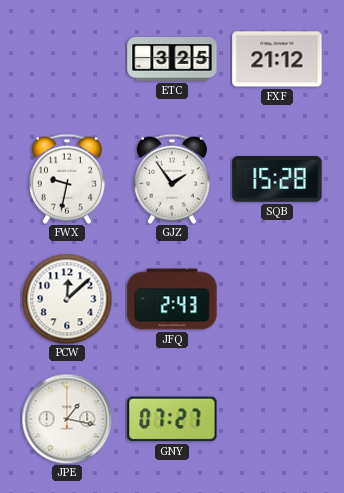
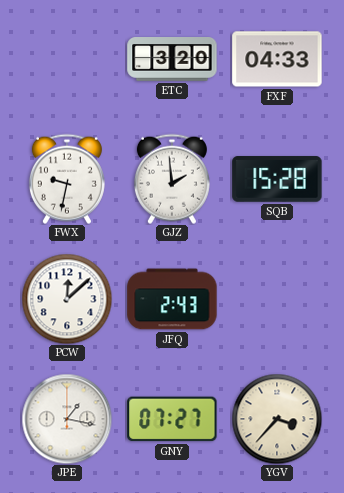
ETC: 3:25 -> 3:20
FXF: 21:12 -> 04:33
GJZ: 1:54 -> 1:59
YGV: none -> 3:37
